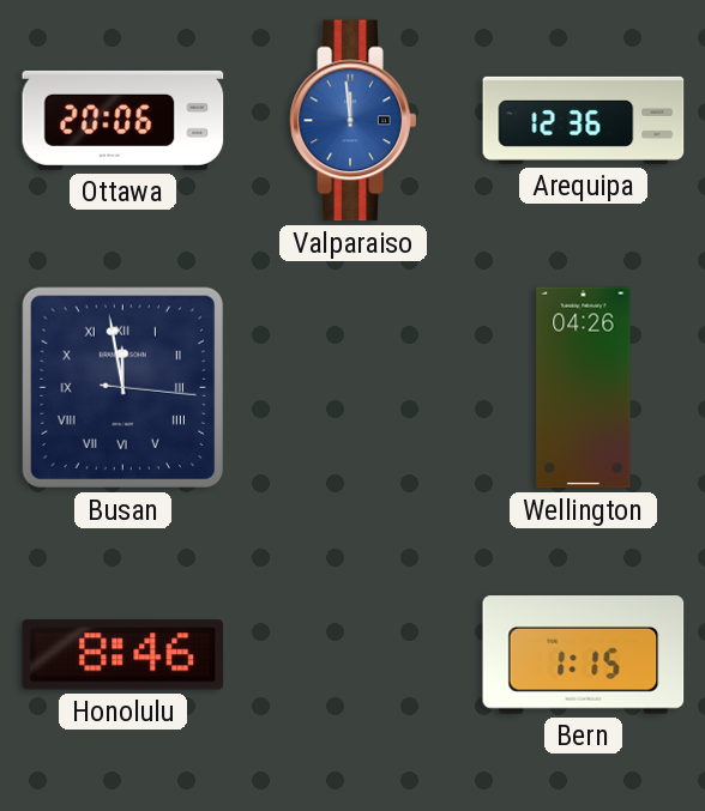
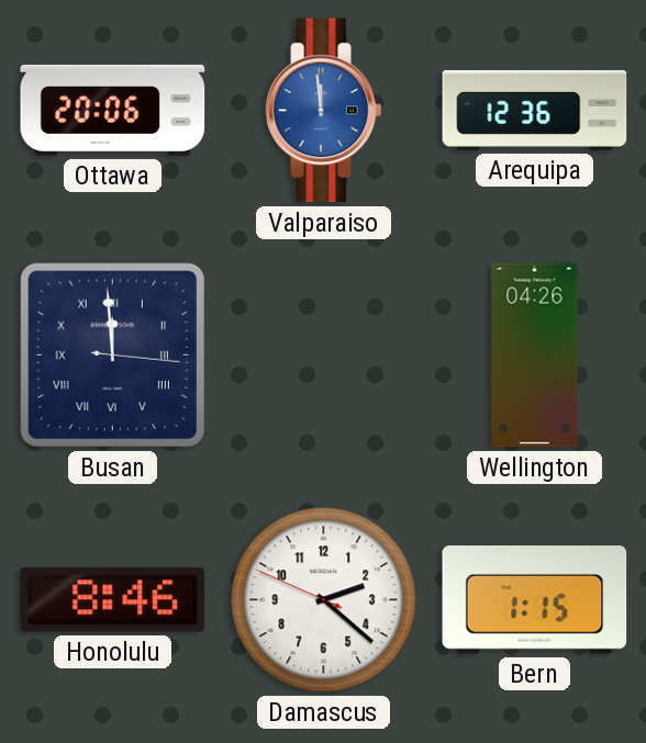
Busan: 11:58 -> 11:59
Damascus: none -> 2:21
